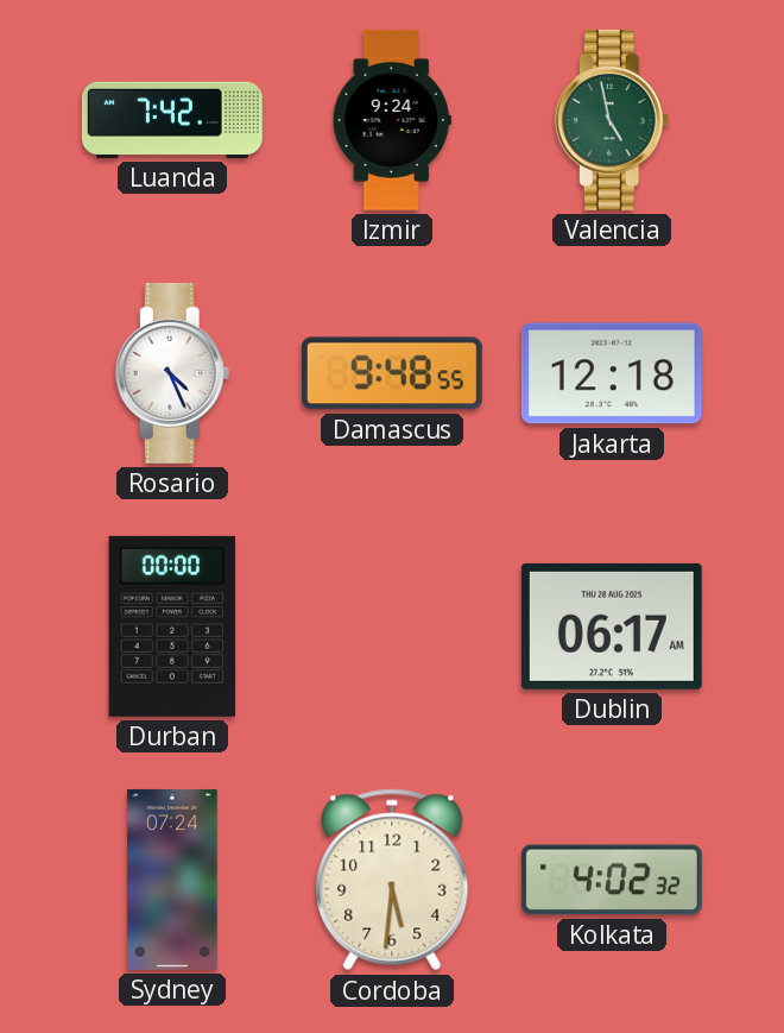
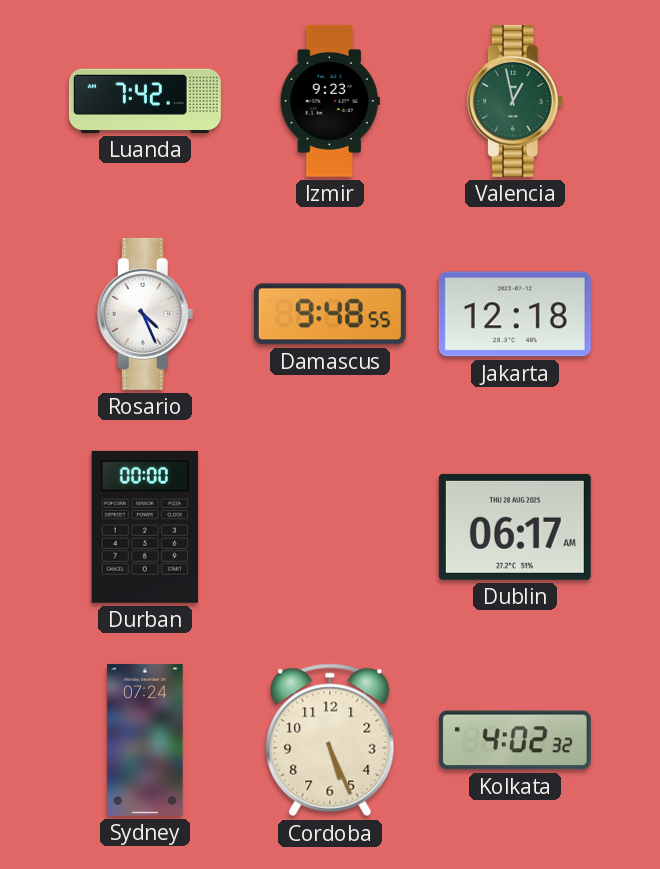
Izmir: 9:24 -> 9:23
Valencia: 4:58 -> 12:58
Cordoba: 5:31 -> 5:26
